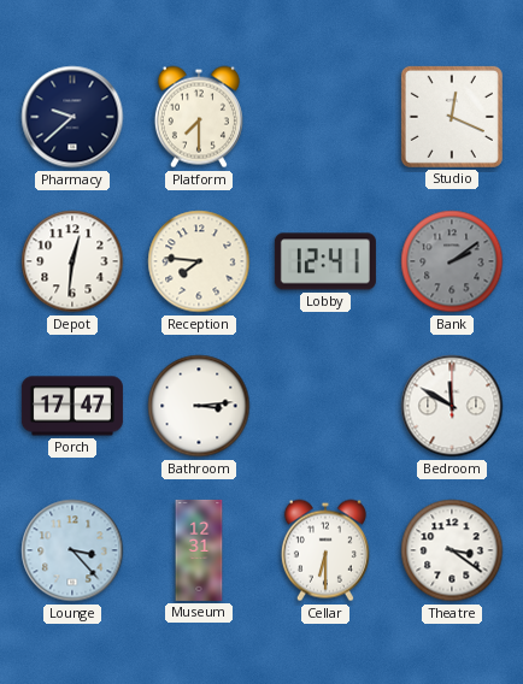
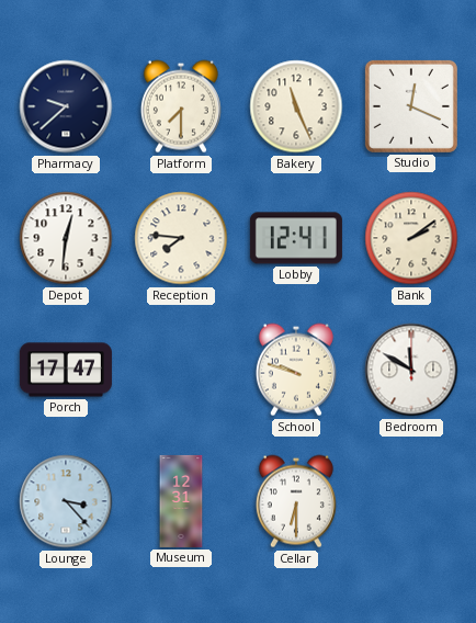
Bakery: none -> 11:26
Bank dial: grey -> cream
Bathroom: 3:14 -> none
School: none -> 9:48
Theatre: 3:21 -> none
